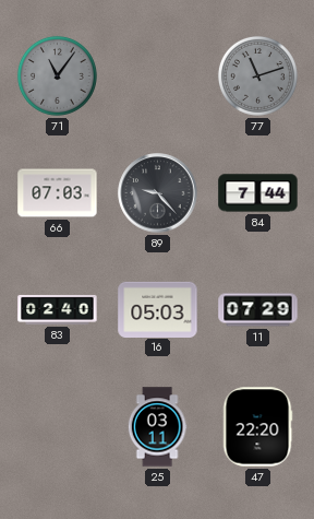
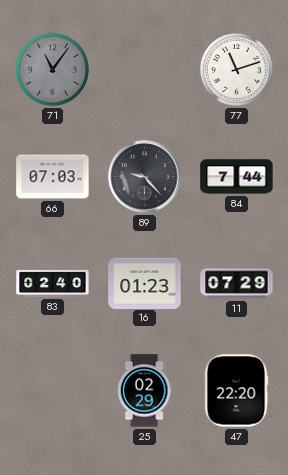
77 dial: grey -> white
16: 05:03 -> 01:23
25: 03:11 -> 02:29
